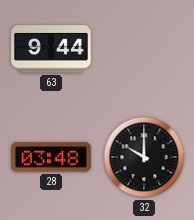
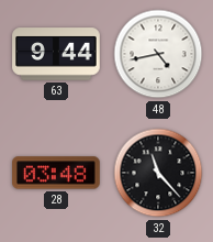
48: none -> 4:43
32: 10:00 -> 11:23
